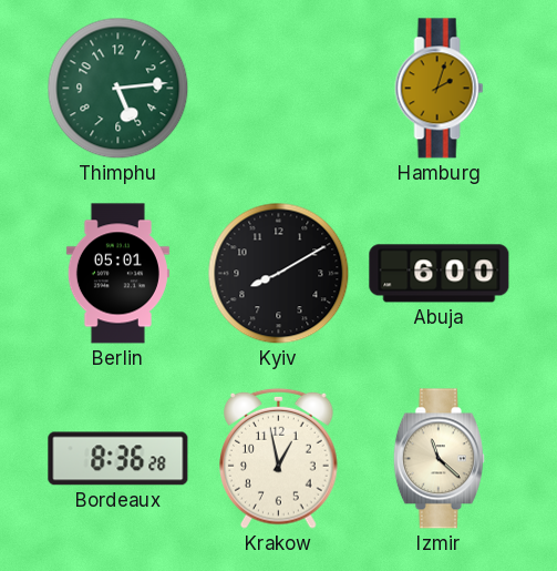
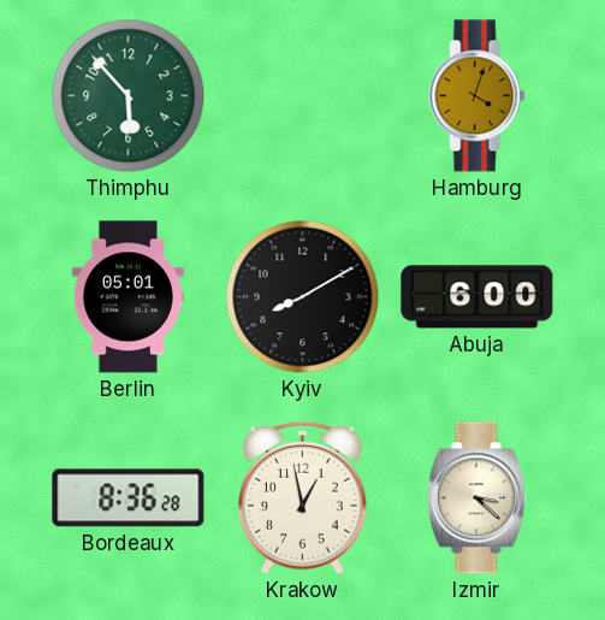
Thimphu: 5:14 -> 5:53
Hamburg: 2:03 -> 4:03
Izmir: 11:22 -> 3:22
